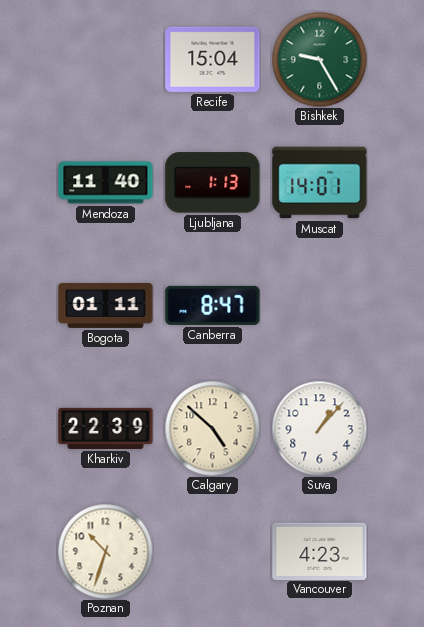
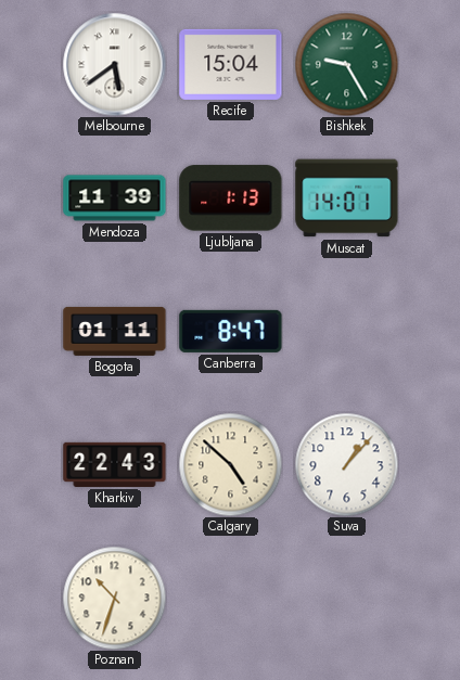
Melbourne: none -> 5:39
Mendoza: 11:40 -> 11:39
Kharkiv: 22:39 -> 22:43
Vancouver: 4:23 -> none
